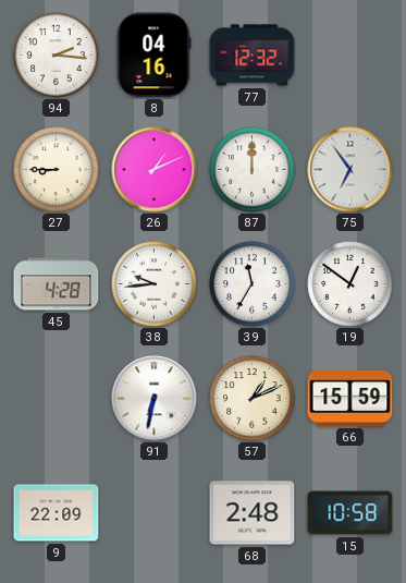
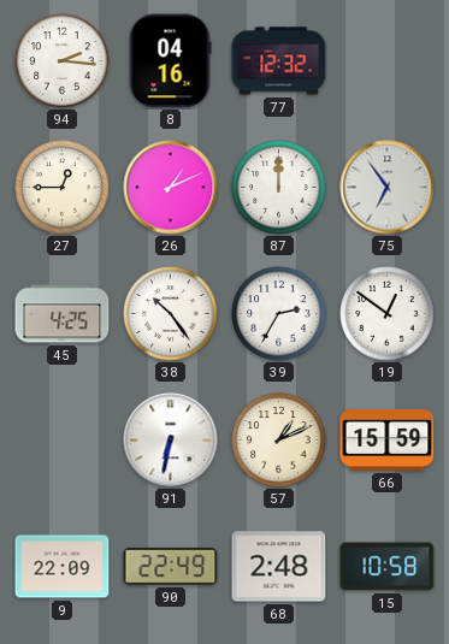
27: 8:45 -> 12:45
45: 4:28 -> 4:25
38: 9:44 -> 10:24
39: 11:35 -> 2:35
90: none -> 22:49
